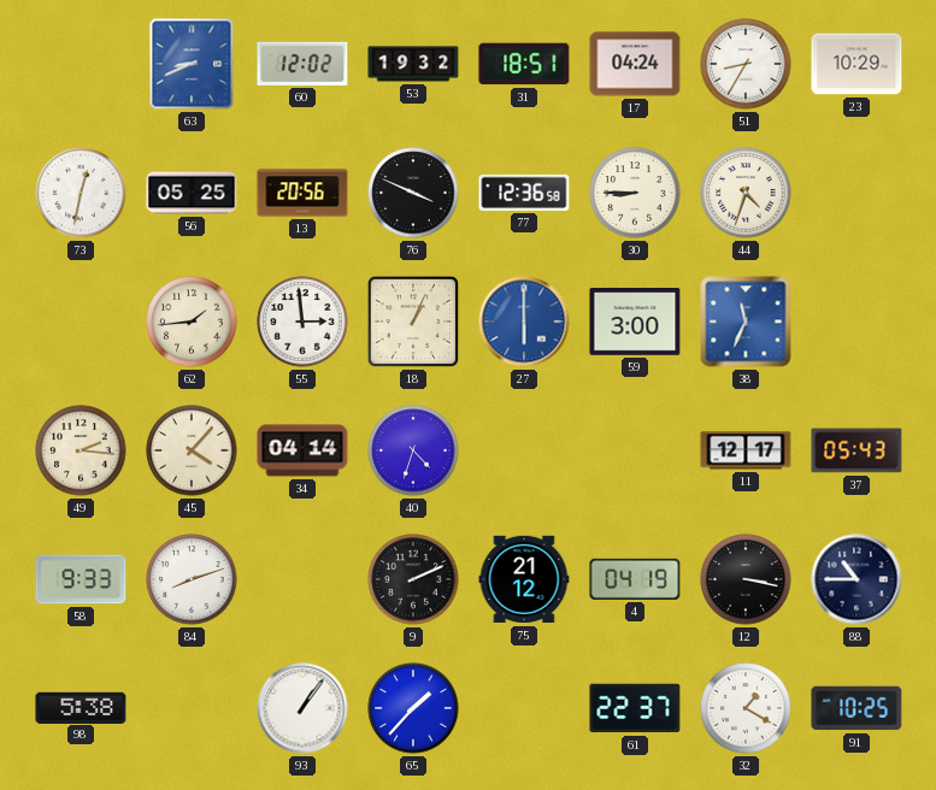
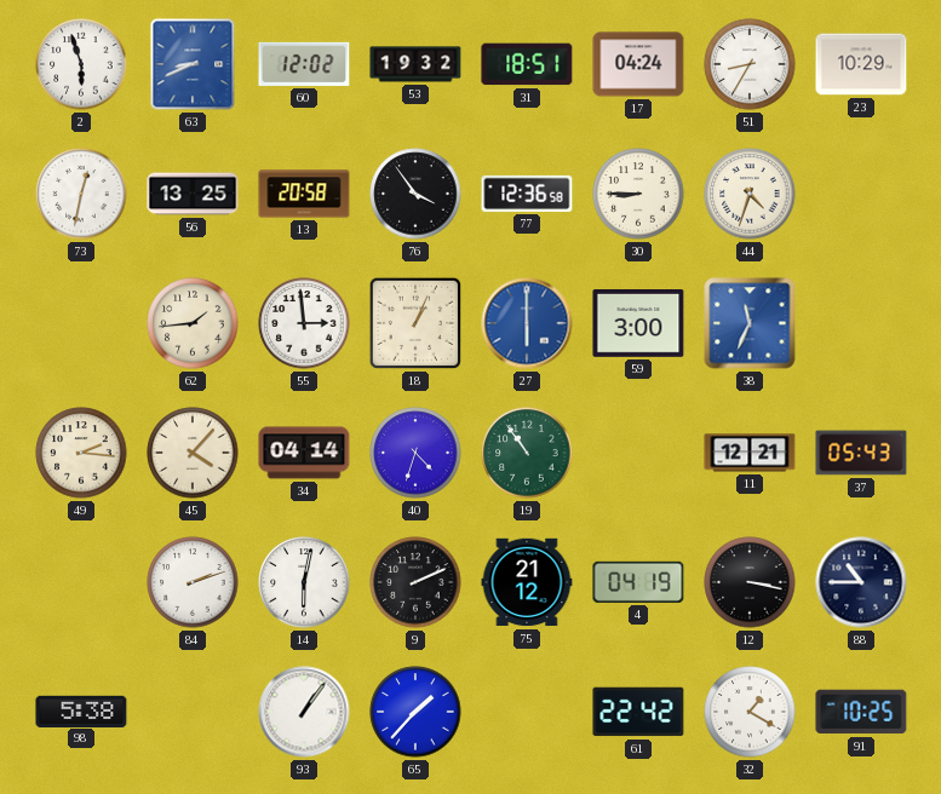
2: none -> 5:57
56: 05:25 -> 13:25
13: 20:56 -> 20:58
76: 3:49 -> 3:54
19: none -> 10:54
11: 12:17 -> 12:21
58: 9:33 -> none
84: 8:12 -> 2:12
14: none -> 6:02
61: 22:37 -> 22:42
